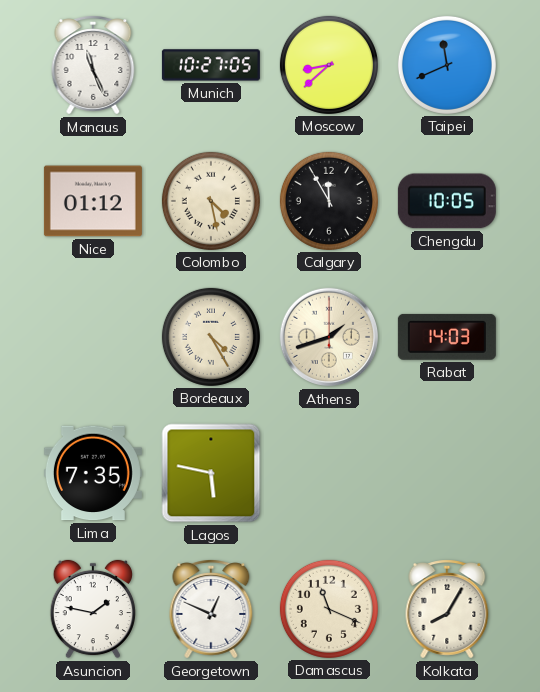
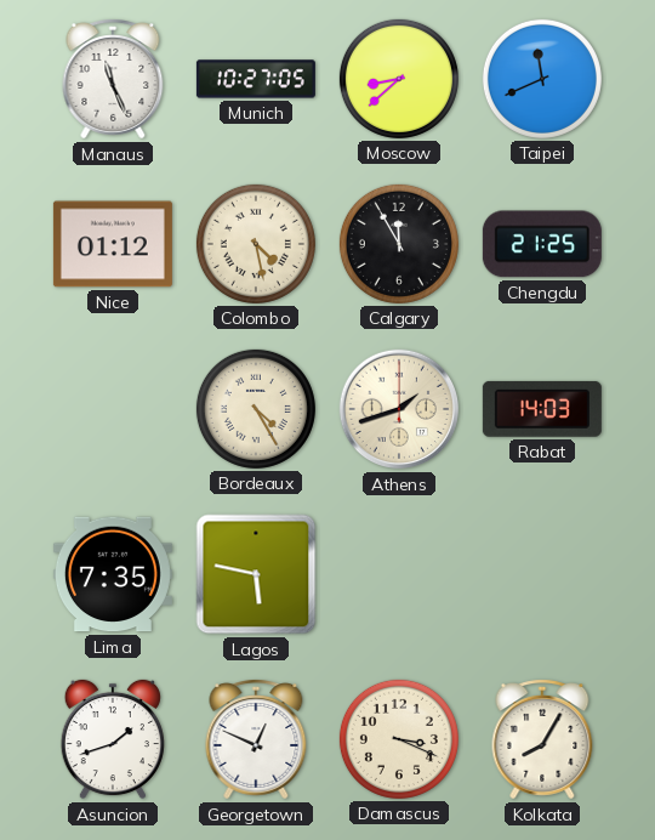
Chengdu: 10:05 -> 21:25
Asuncion: 1:47 -> 1:42
Damascus: 11:19 -> 3:19
